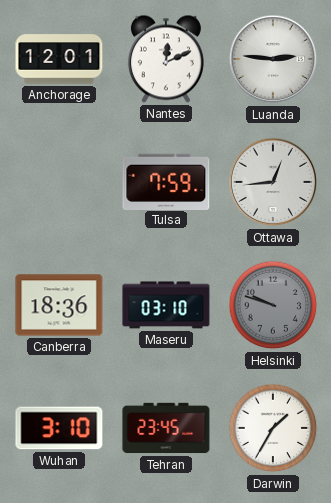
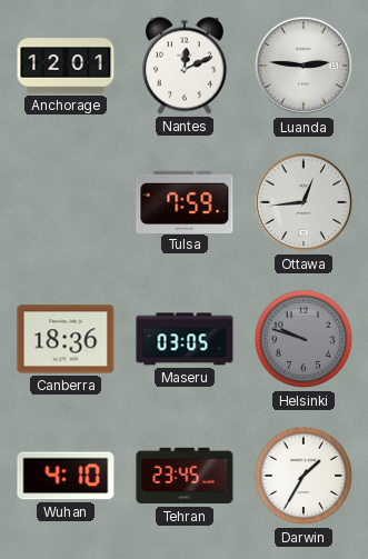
Maseru: 03:10 -> 03:05
Wuhan: 3:10 -> 4:10
